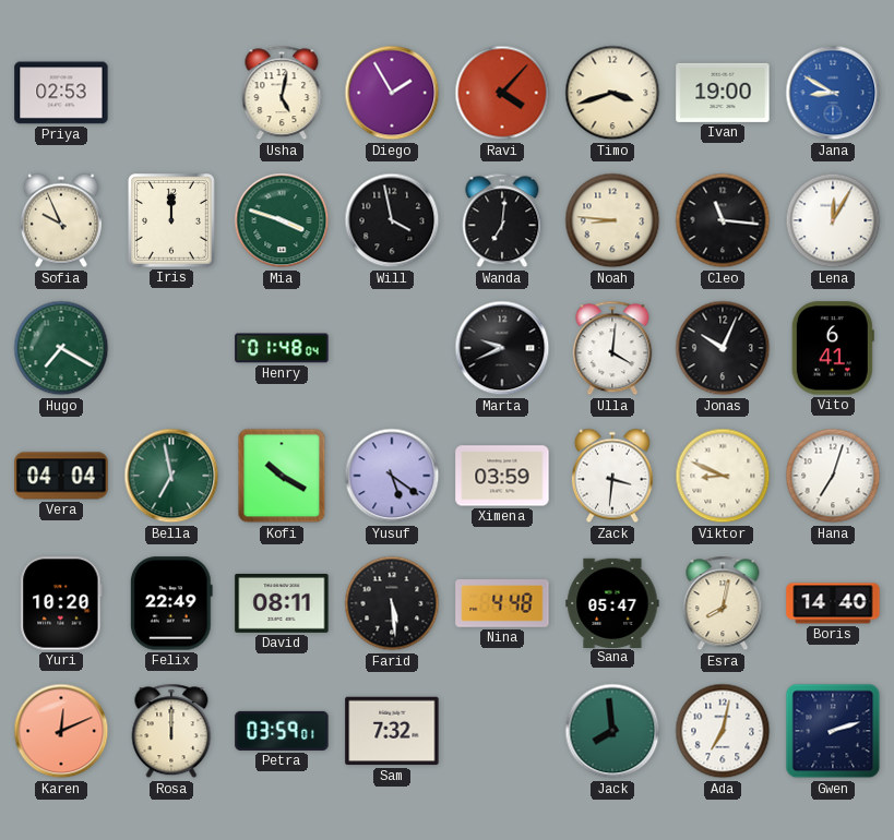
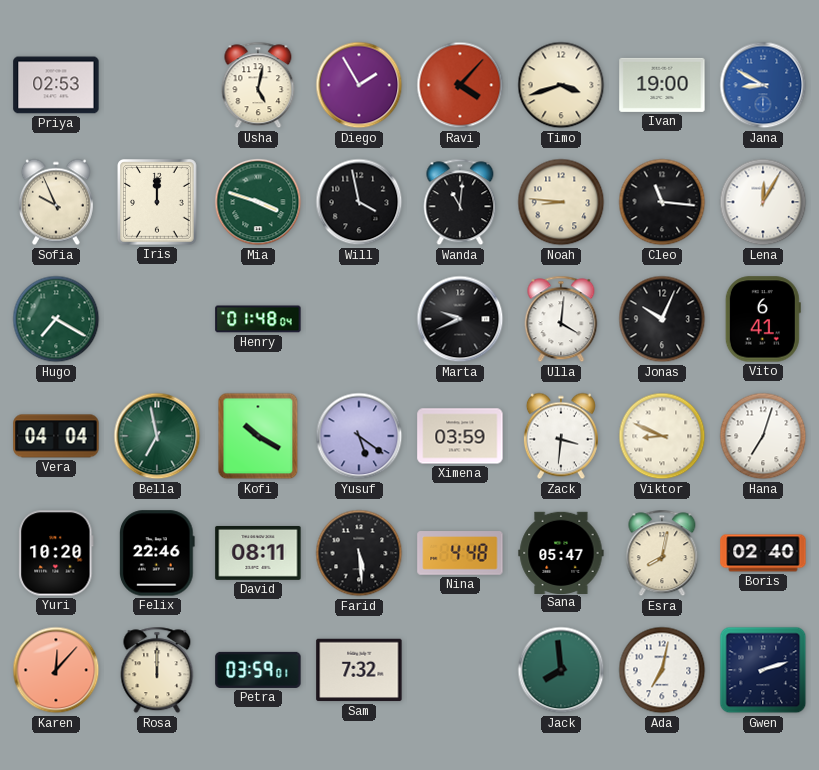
Wanda: 7:01 -> 11:01
Felix: 22:49 -> 22:46
Boris: 14:40 -> 02:40
Karen: 12:11 -> 12:07
